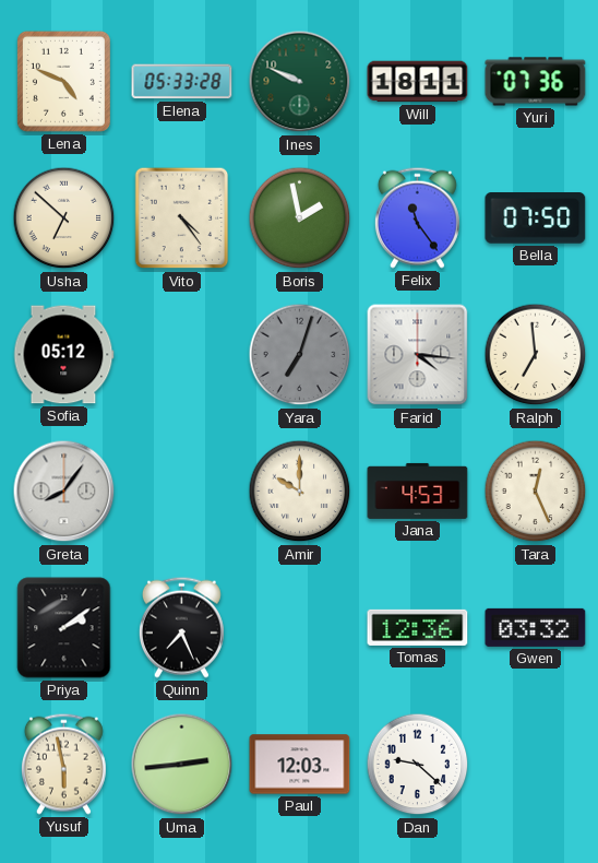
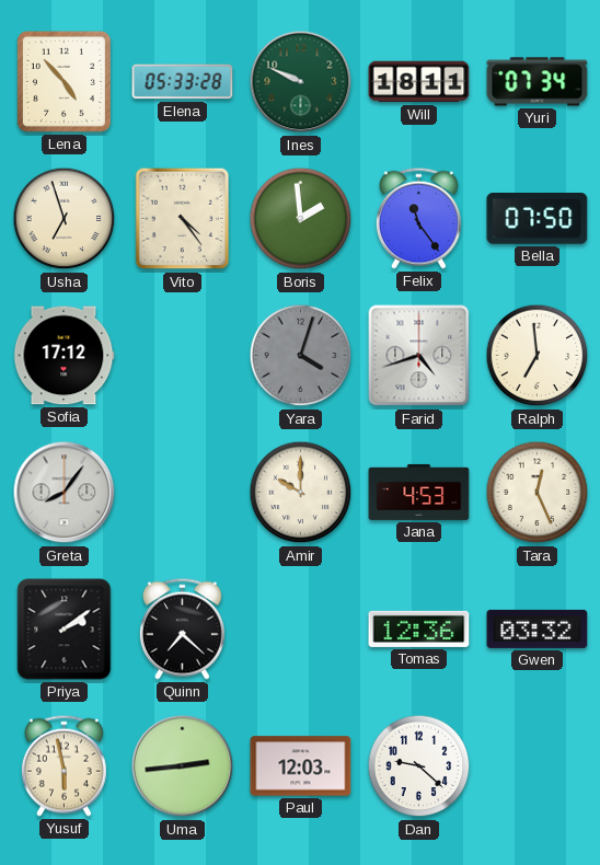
Lena: 4:49 -> 4:53
Yuri: 07:36 -> 07:34
Usha: 6:52 -> 6:57
Boris: 1:58 -> 1:59
Sofia: 05:12 -> 17:12
Yara: 7:03 -> 4:03
Farid: 4:16 -> 4:42
Quinn: 7:26 -> 7:22
